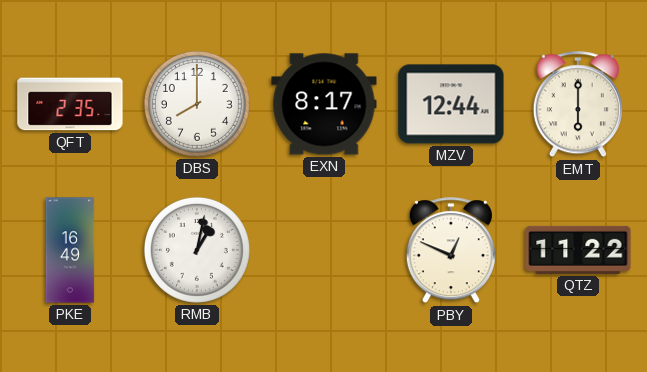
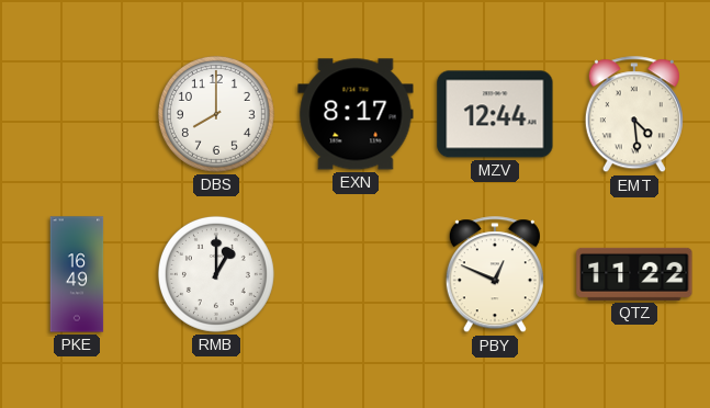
QFT: 2:35 -> none
EMT: 6:00 -> 4:29
RMB: 1:02 -> 1:00
